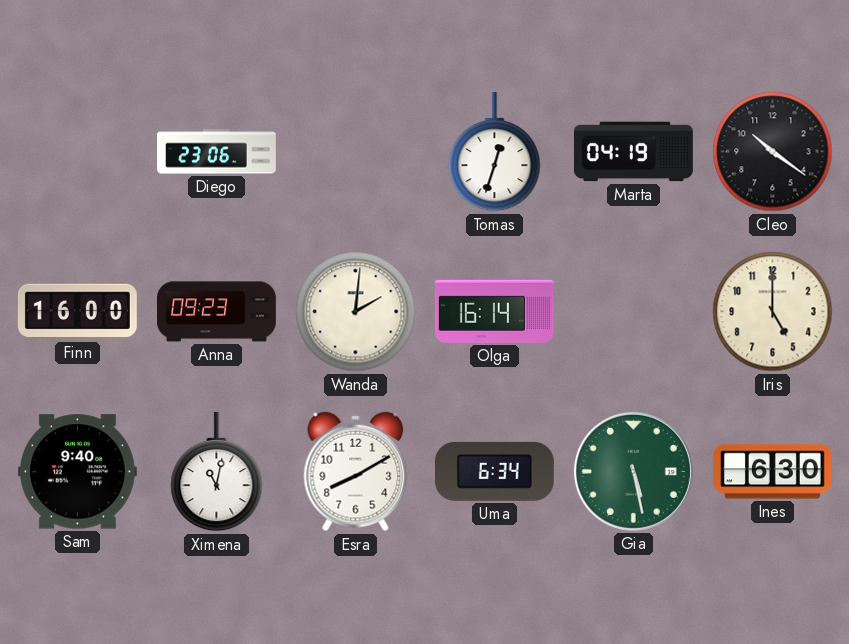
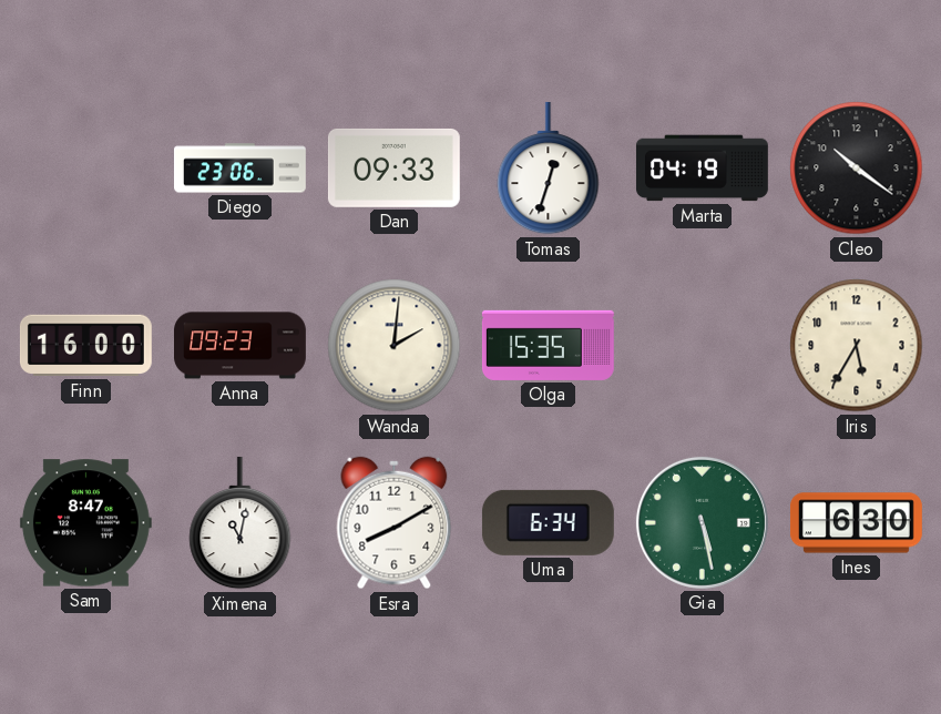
Dan: none -> 09:33
Olga: 16:14 -> 15:35
Iris: 5:00 -> 5:35
Sam: 9:40 -> 8:47
